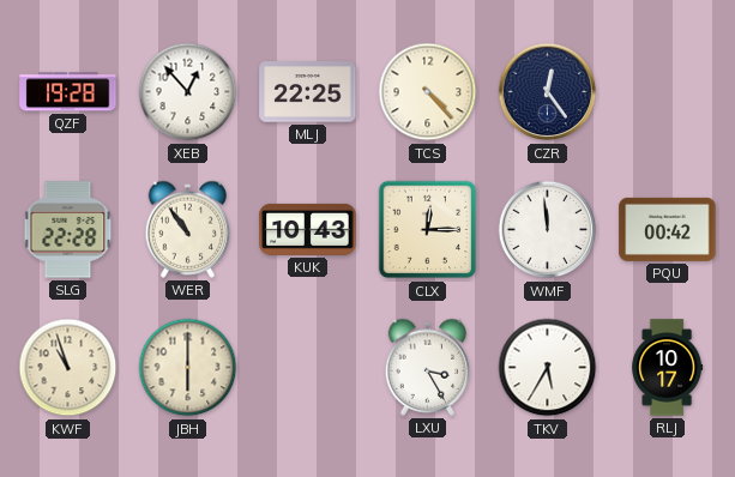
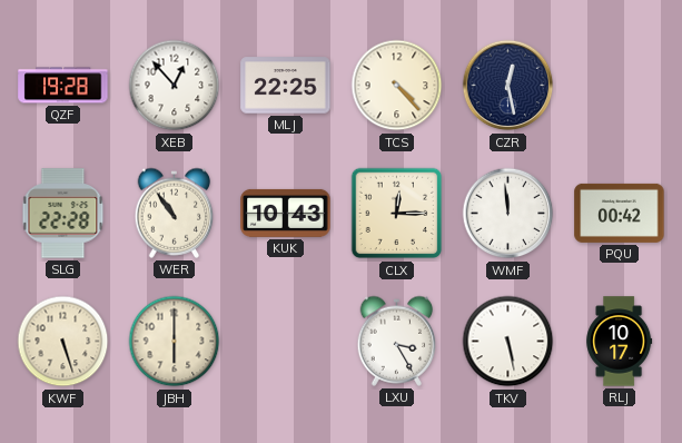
CZR: 12:24 -> 12:28
KWF: 10:57 -> 5:27
TKV: 5:35 -> 5:28
